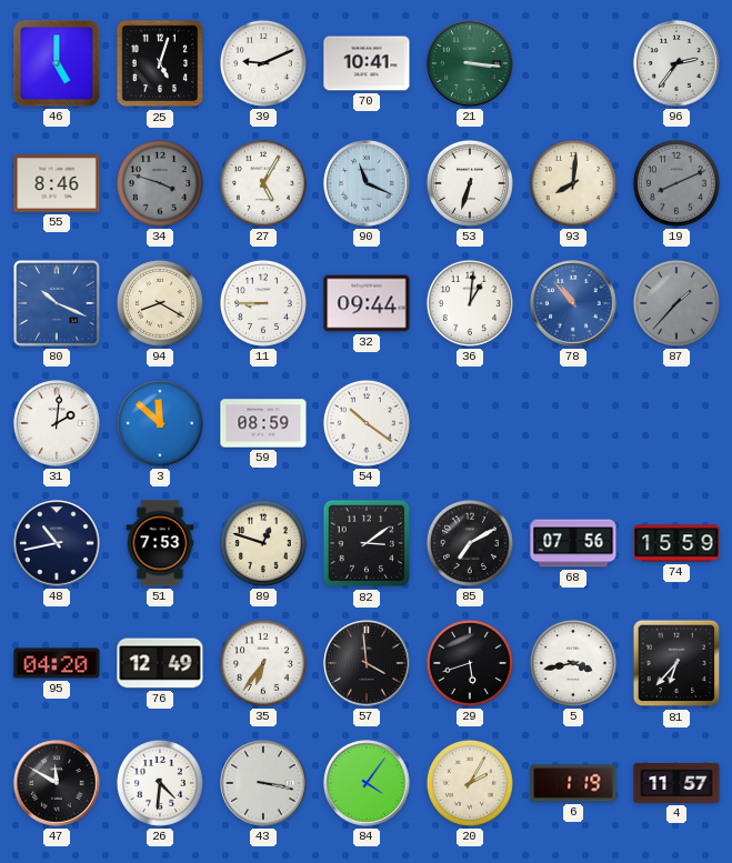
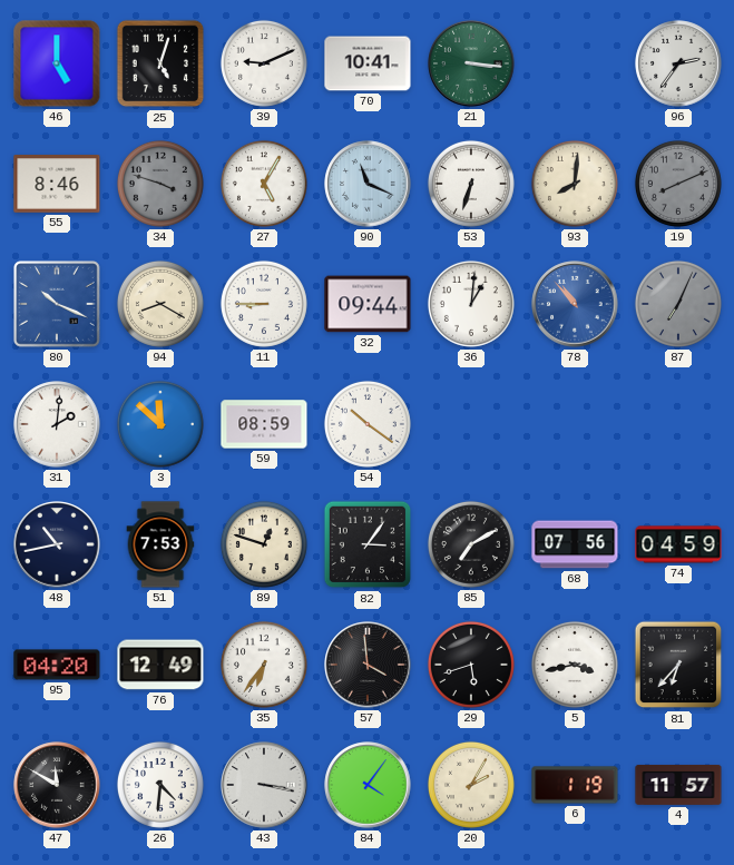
87: 1:37 -> 7:04
82: 3:09 -> 3:06
74: 15:59 -> 04:59
